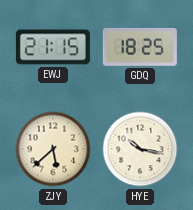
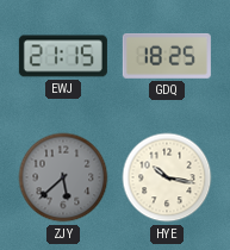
ZJY dial: cream -> grey
